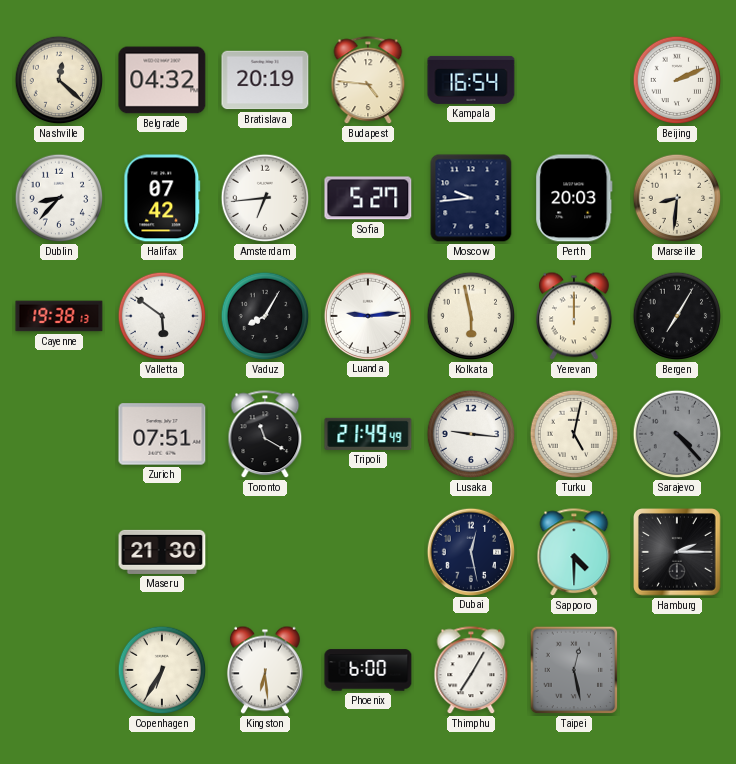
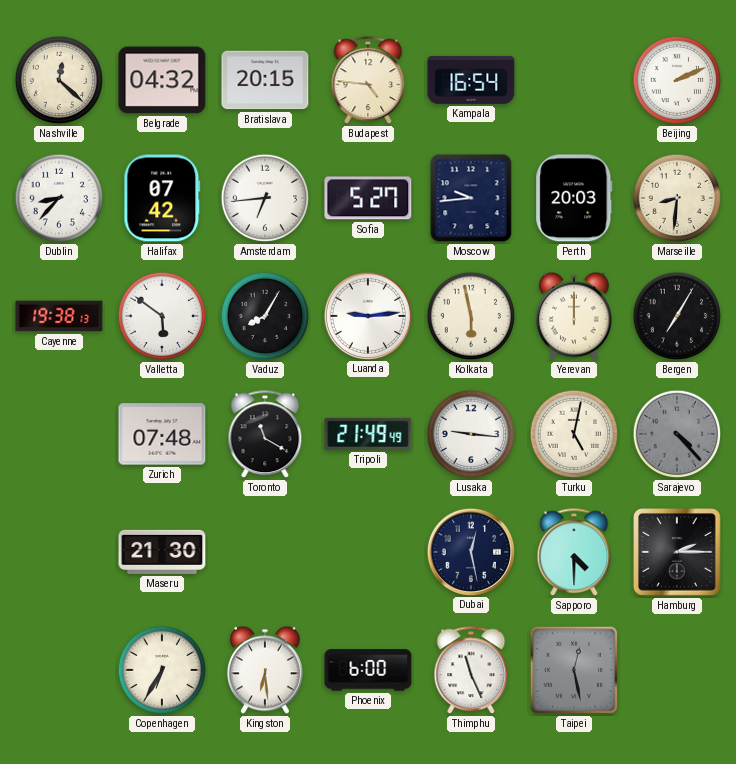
Bratislava: 20:19 -> 20:15
Zurich: 07:51 -> 07:48
Thimphu: 7:05 -> 11:26
